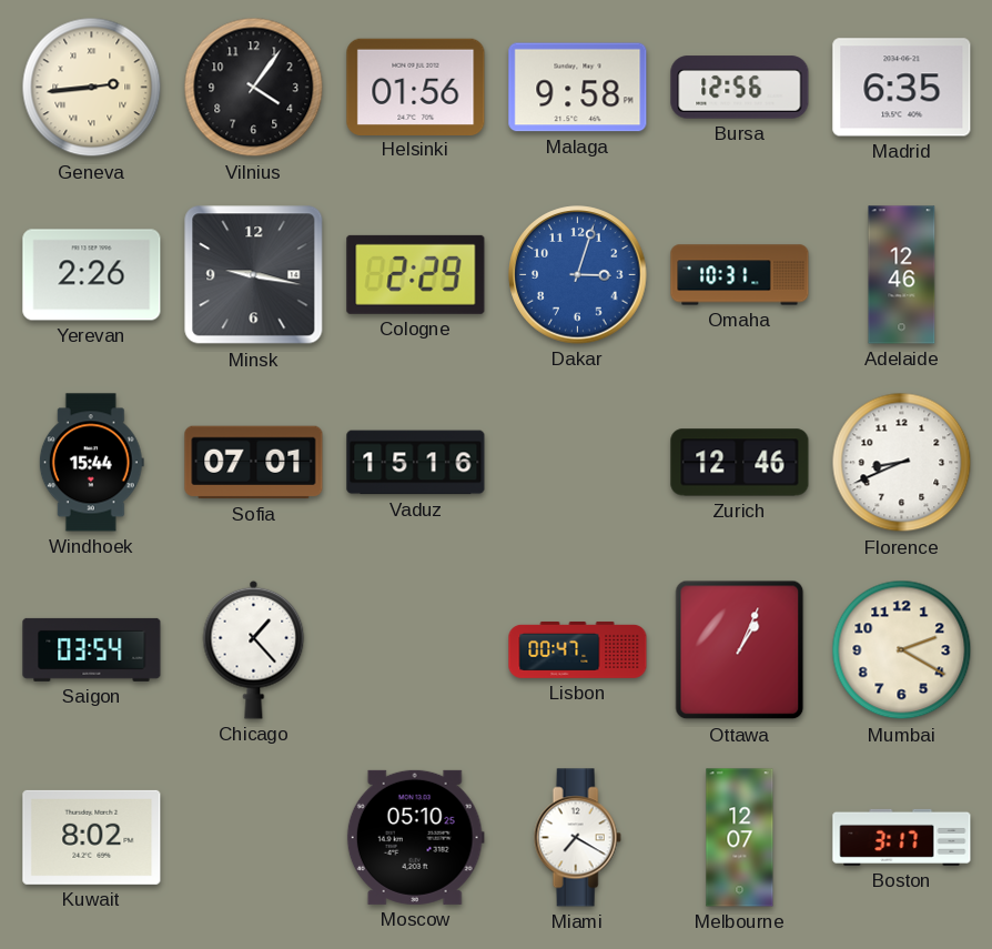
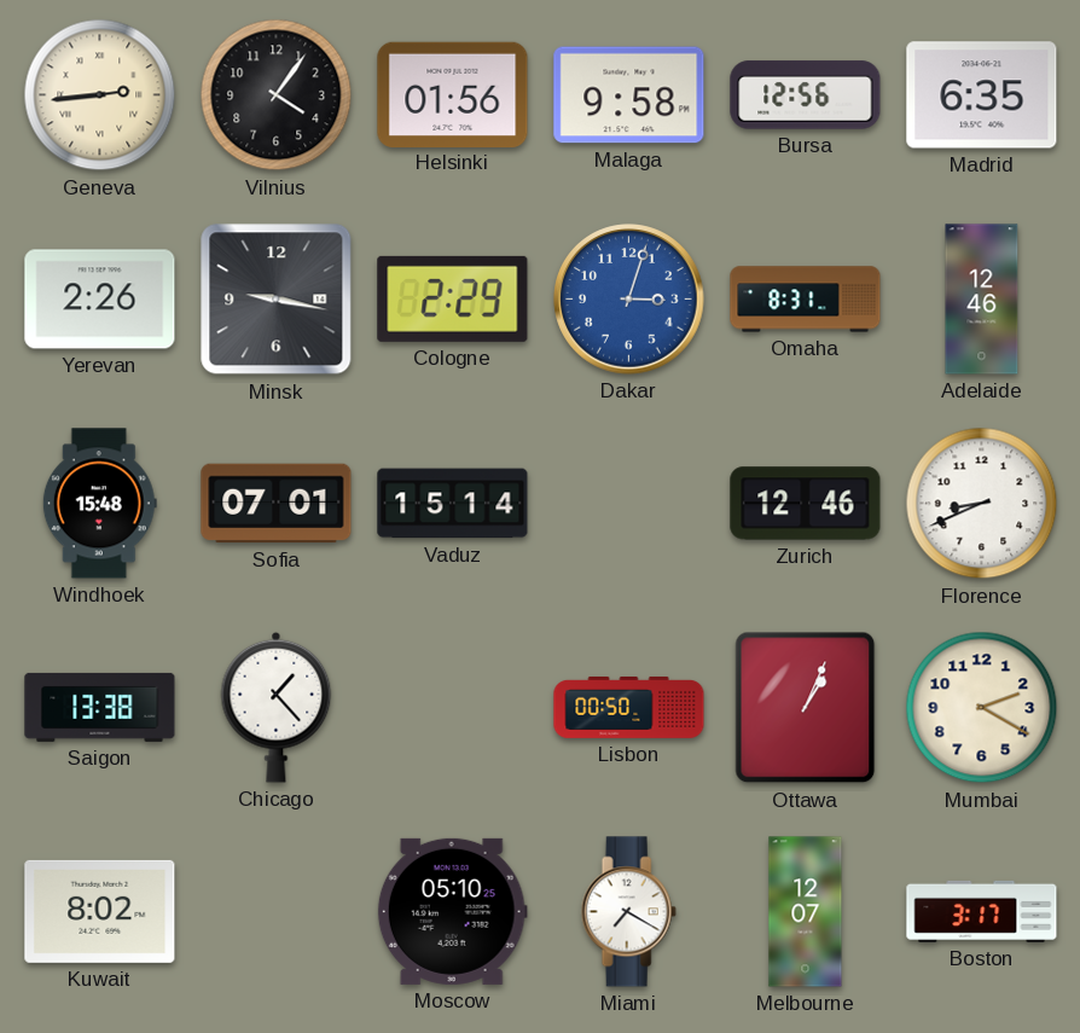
Omaha: 10:31 -> 8:31
Windhoek: 15:44 -> 15:48
Vaduz: 15:16 -> 15:14
Saigon: 03:54 -> 13:38
Lisbon: 00:47 -> 00:50
